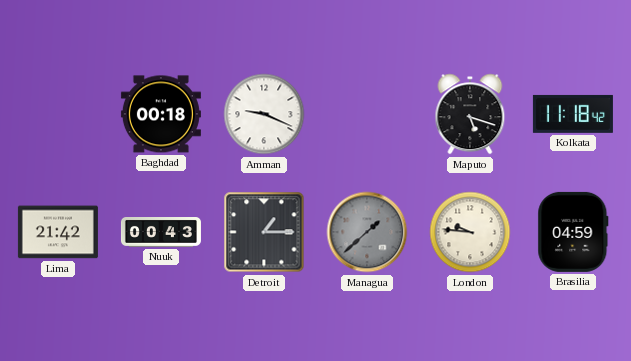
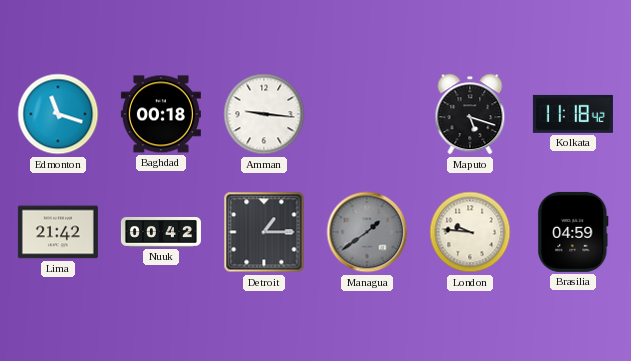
Edmonton: none -> 11:18
Amman: 9:19 -> 9:16
Nuuk: 00:43 -> 00:42
Managua: 1:38 -> 1:39
